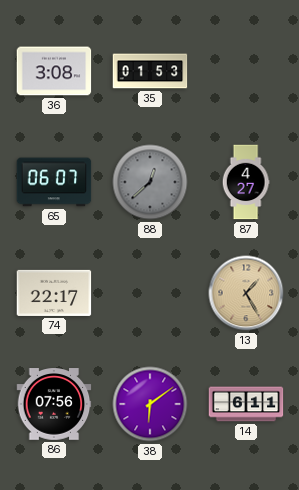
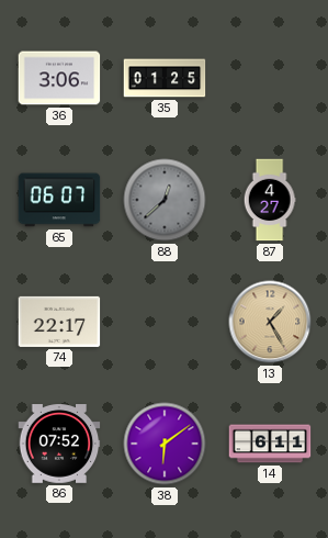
36: 3:08 -> 3:06
35: 01:53 -> 01:25
86: 07:56 -> 07:52
